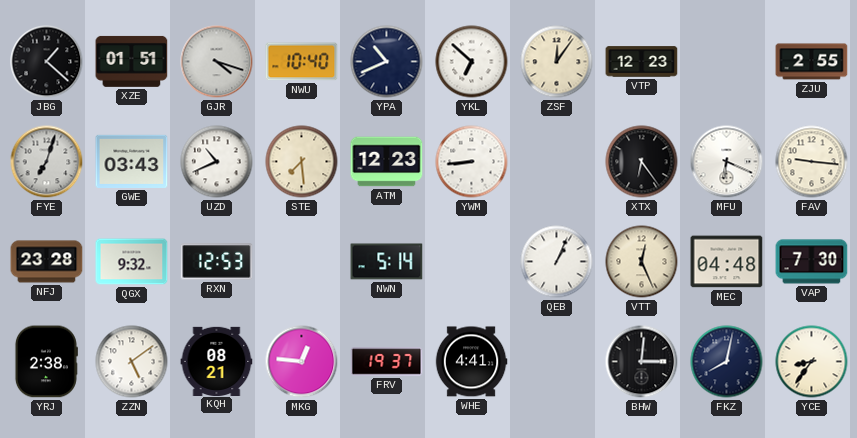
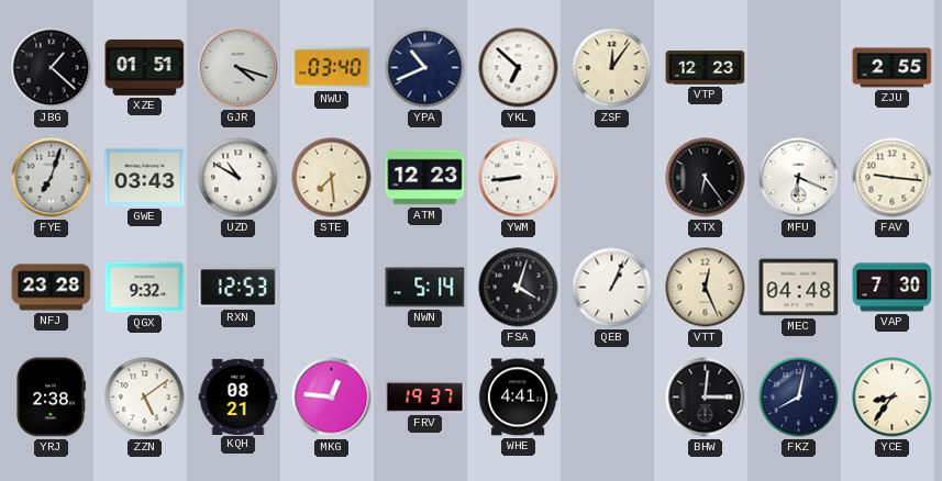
NWU: 10:40 -> 03:40
UZD: 10:41 -> 10:50
FSA: none -> 4:03
